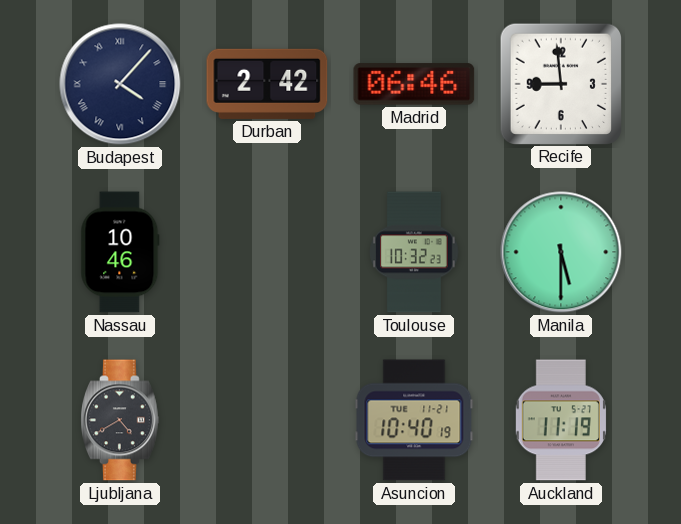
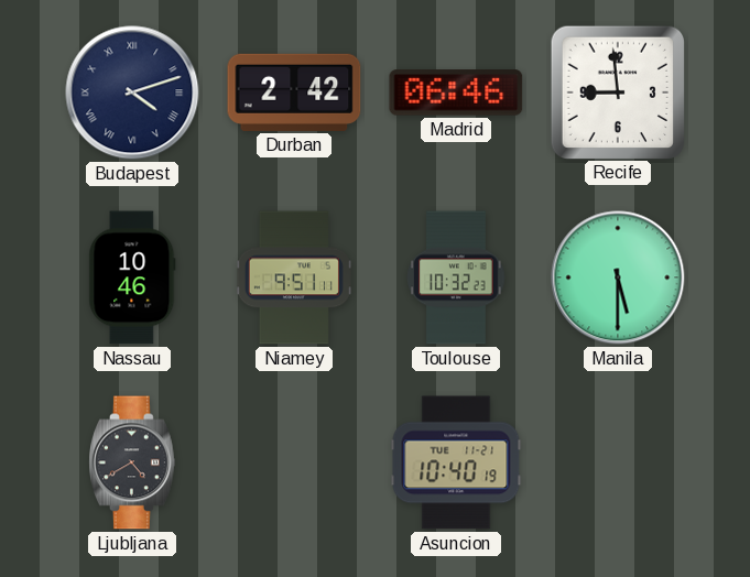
Budapest: 4:07 -> 4:12
Niamey: none -> 9:51
Auckland: 11:19 -> none
